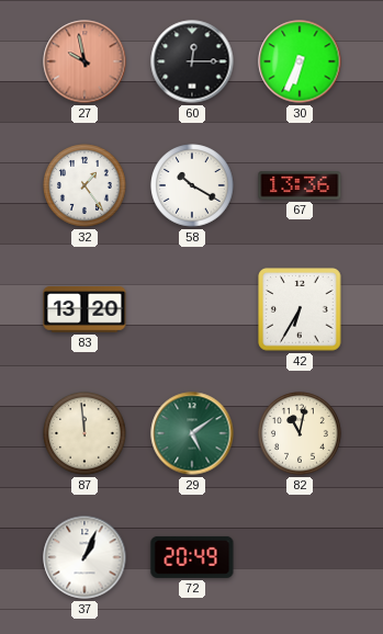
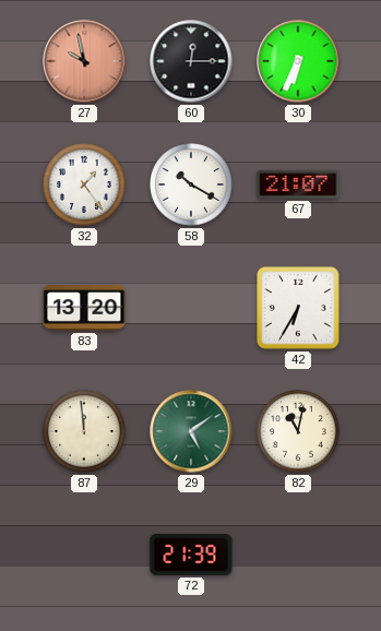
67: 13:36 -> 21:07
37: 1:04 -> none
72: 20:49 -> 21:39
